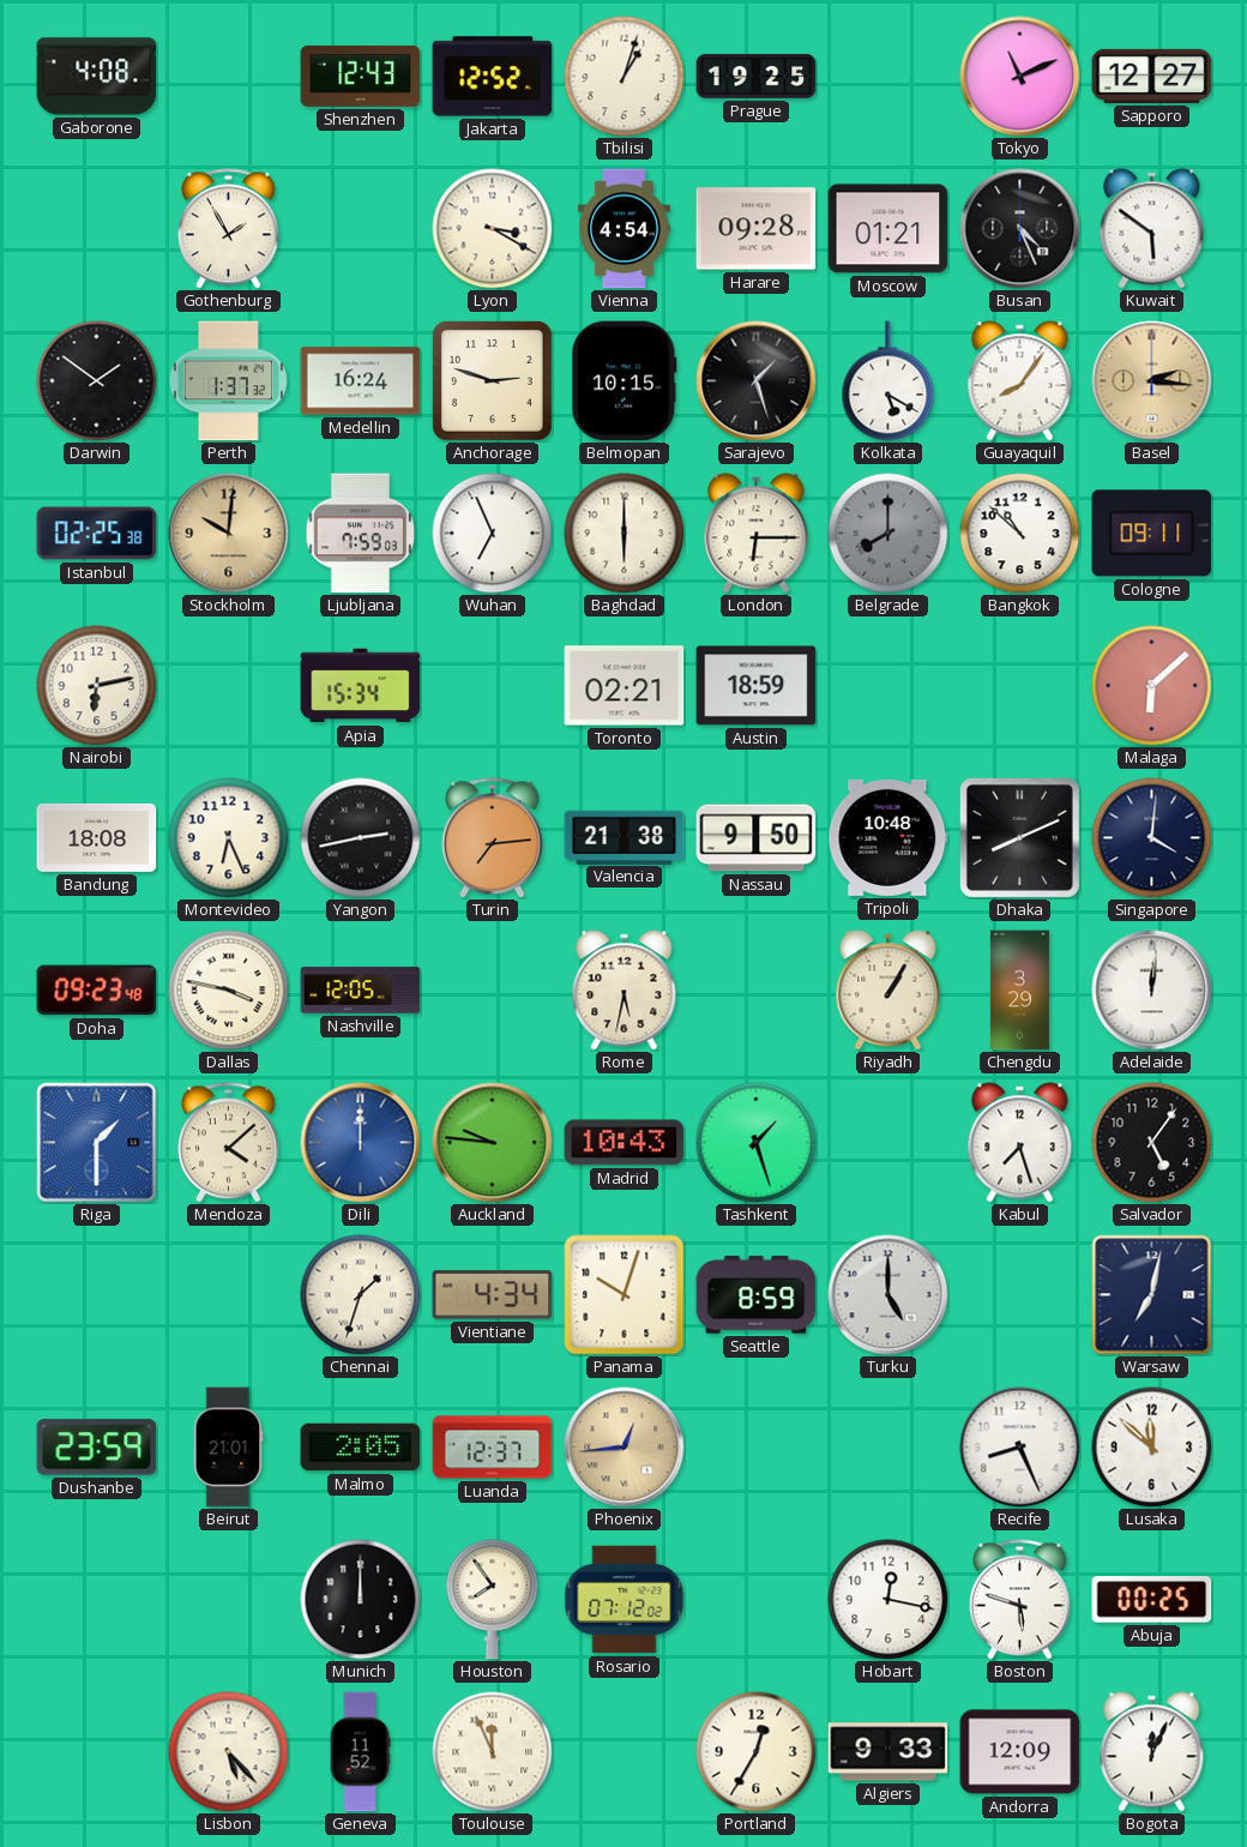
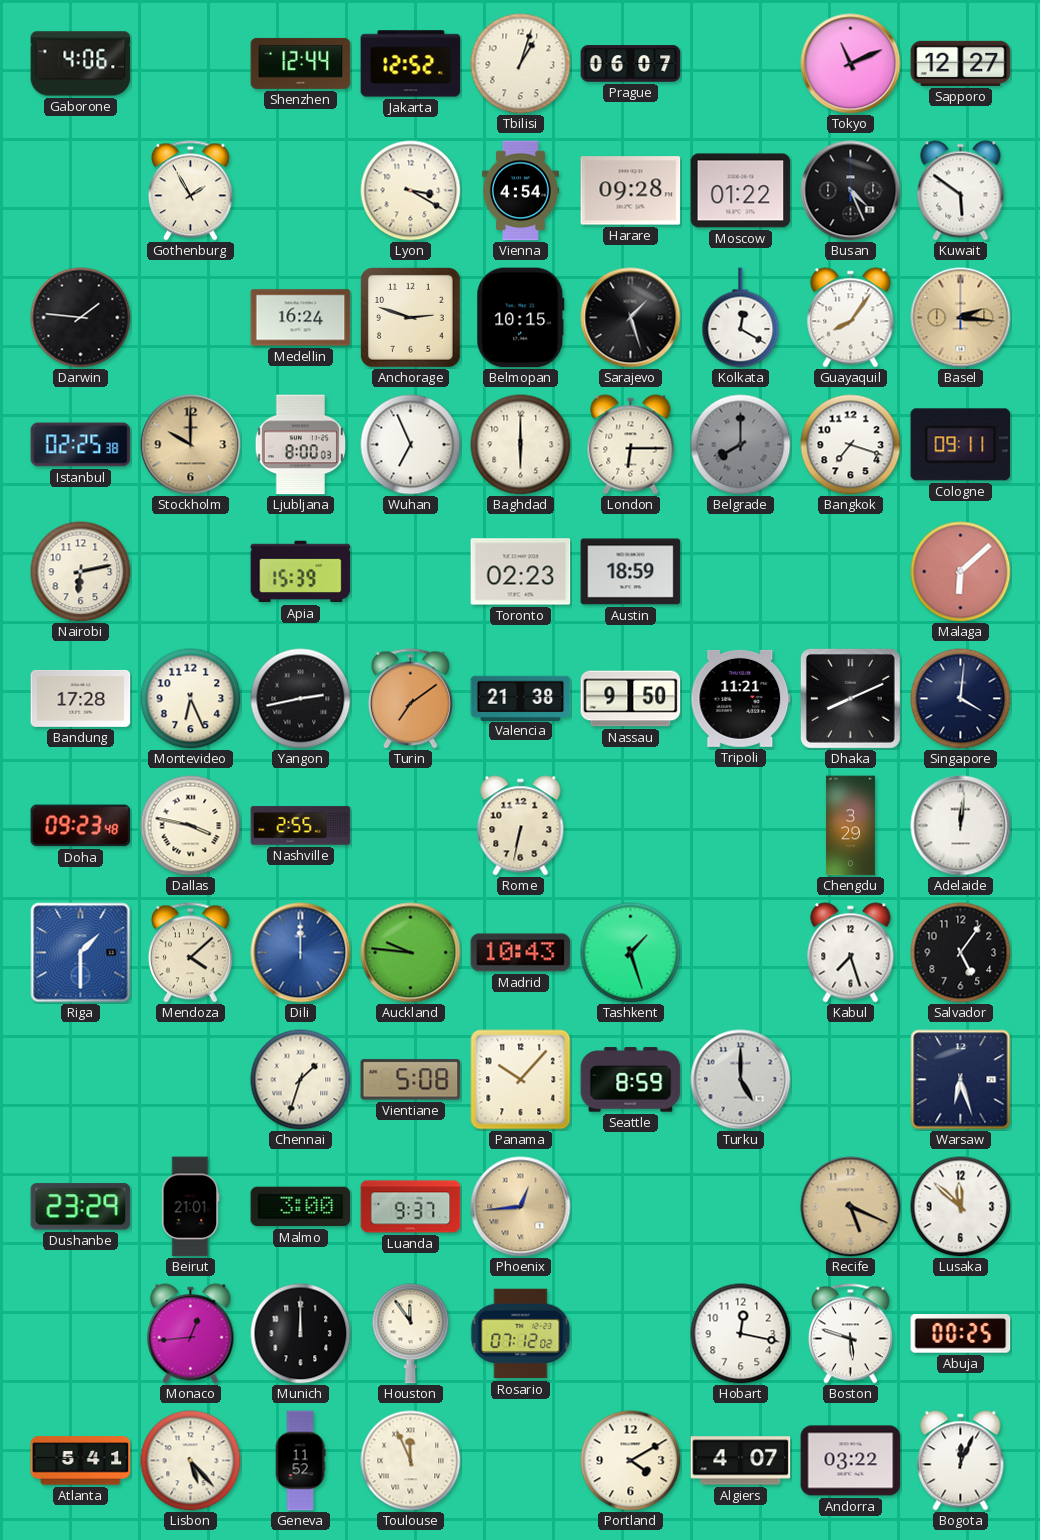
Gaborone: 4:08 -> 4:06
Shenzhen: 12:43 -> 12:44
Prague: 19:25 -> 06:07
Moscow: 01:21 -> 01:22
Darwin: 1:51 -> 1:46
Perth: 1:37 -> none
Kolkata: 5:20 -> 12:20
Stockholm: 10:01 -> 10:00
Ljubljana: 7:59 -> 8:00
Bangkok: 10:52 -> 7:18
Apia: 15:34 -> 15:39
Toronto: 02:21 -> 02:23
Bandung: 18:08 -> 17:28
Turin: 7:14 -> 7:09
Tripoli: 10:48 -> 11:21
Nashville: 12:05 -> 2:55
Rome: 5:32 -> 6:32
Riyadh: 1:05 -> none
Vientiane: 4:34 -> 5:08
Panama: 10:03 -> 10:07
Warsaw: 7:02 -> 6:27
Dushanbe: 23:59 -> 23:29
Malmo: 2:05 -> 3:00
Luanda: 12:37 -> 9:37
Recife: 8:26 -> 5:19
Recife dial: white -> champagne
Monaco: none -> 12:44
Houston: 7:54 -> 11:54
Atlanta: none -> 5:41
Portland: 12:35 -> 4:10
Algiers: 9:33 -> 4:07
Andorra: 12:09 -> 03:22
